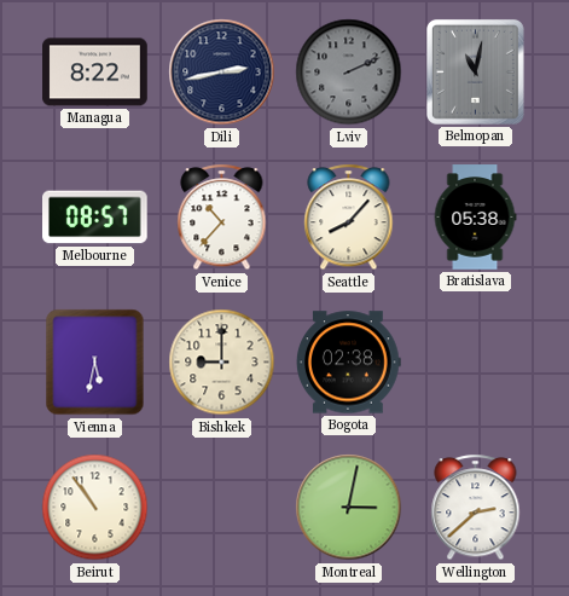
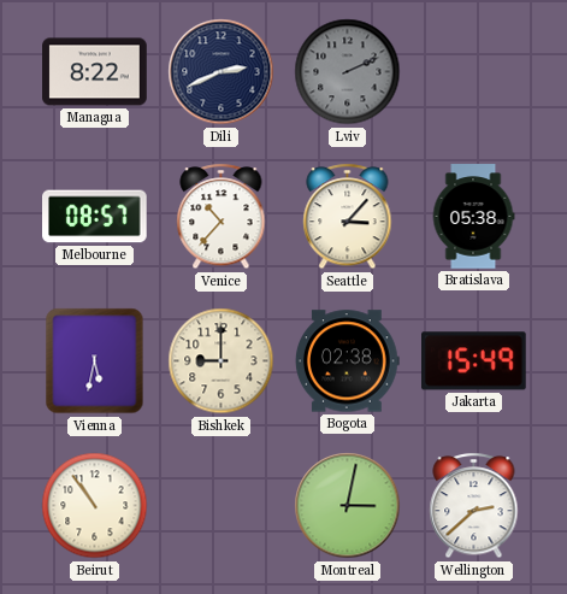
Dili: 2:43 -> 2:41
Belmopan: 11:02 -> none
Seattle: 8:07 -> 3:07
Jakarta: none -> 15:49
